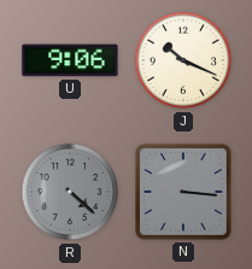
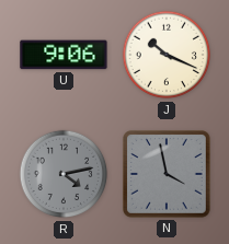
R: 4:22 -> 4:13
N: 3:16 -> 3:58
